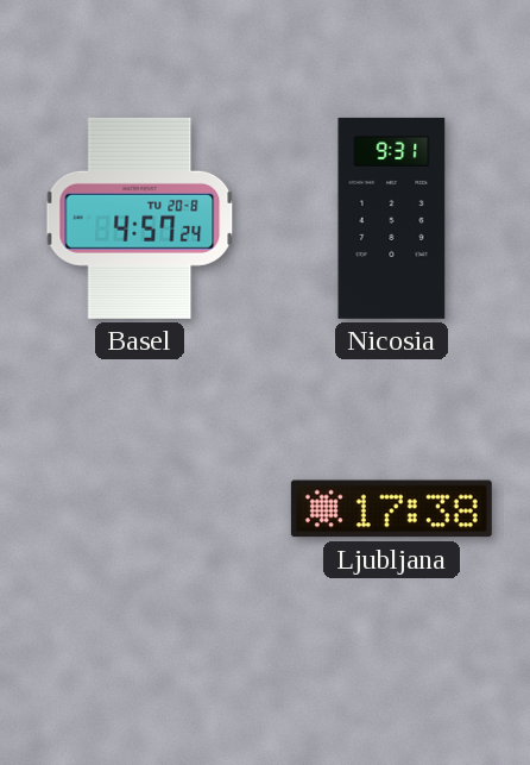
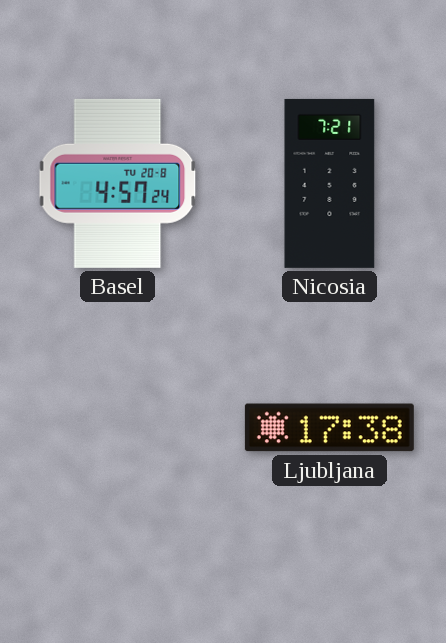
Nicosia: 9:31 -> 7:21
